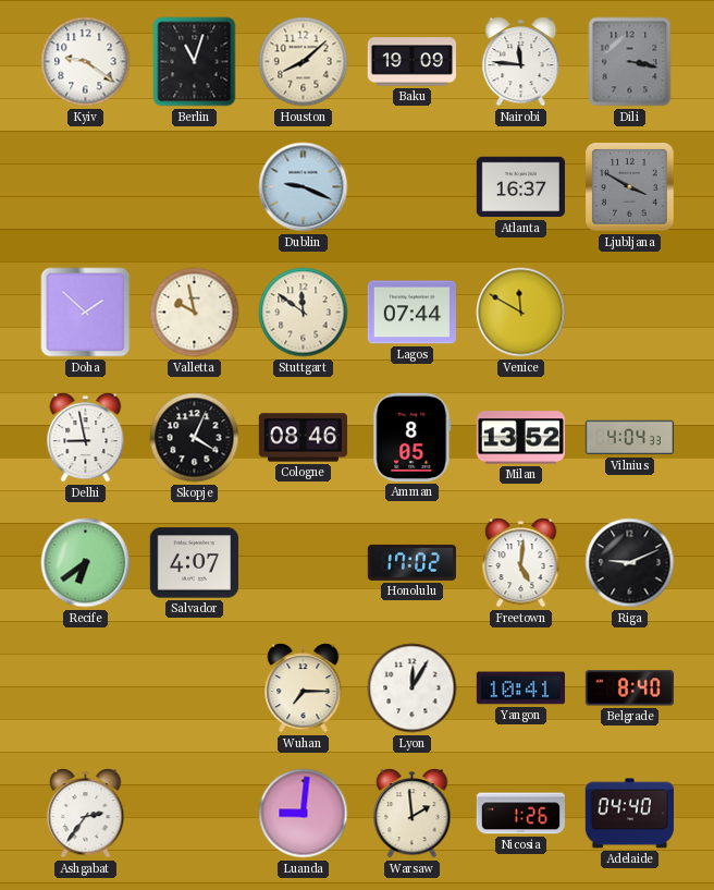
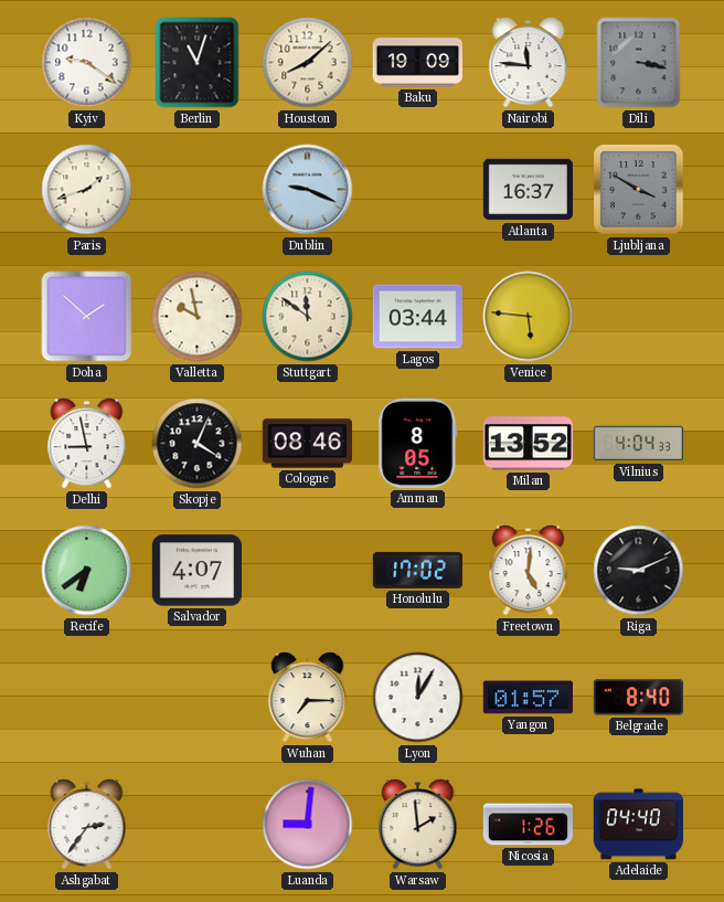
Paris: none -> 1:42
Lagos: 07:44 -> 03:44
Venice: 11:50 -> 5:46
Yangon: 10:41 -> 01:57
